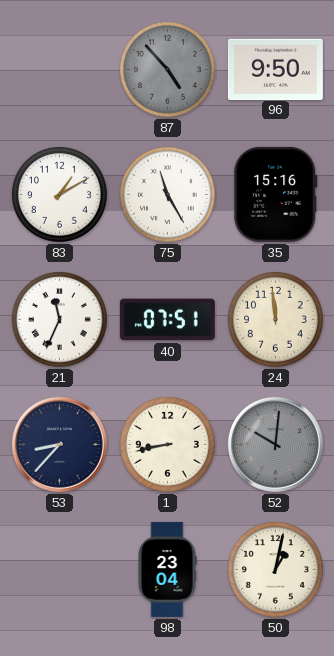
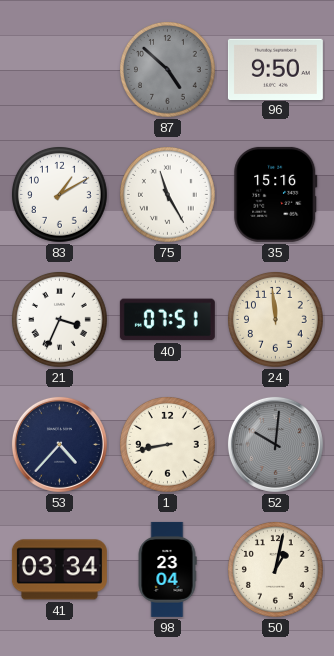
87: 4:53 -> 4:52
21: 11:34 -> 3:34
53: 8:37 -> 4:37
41: none -> 03:34
